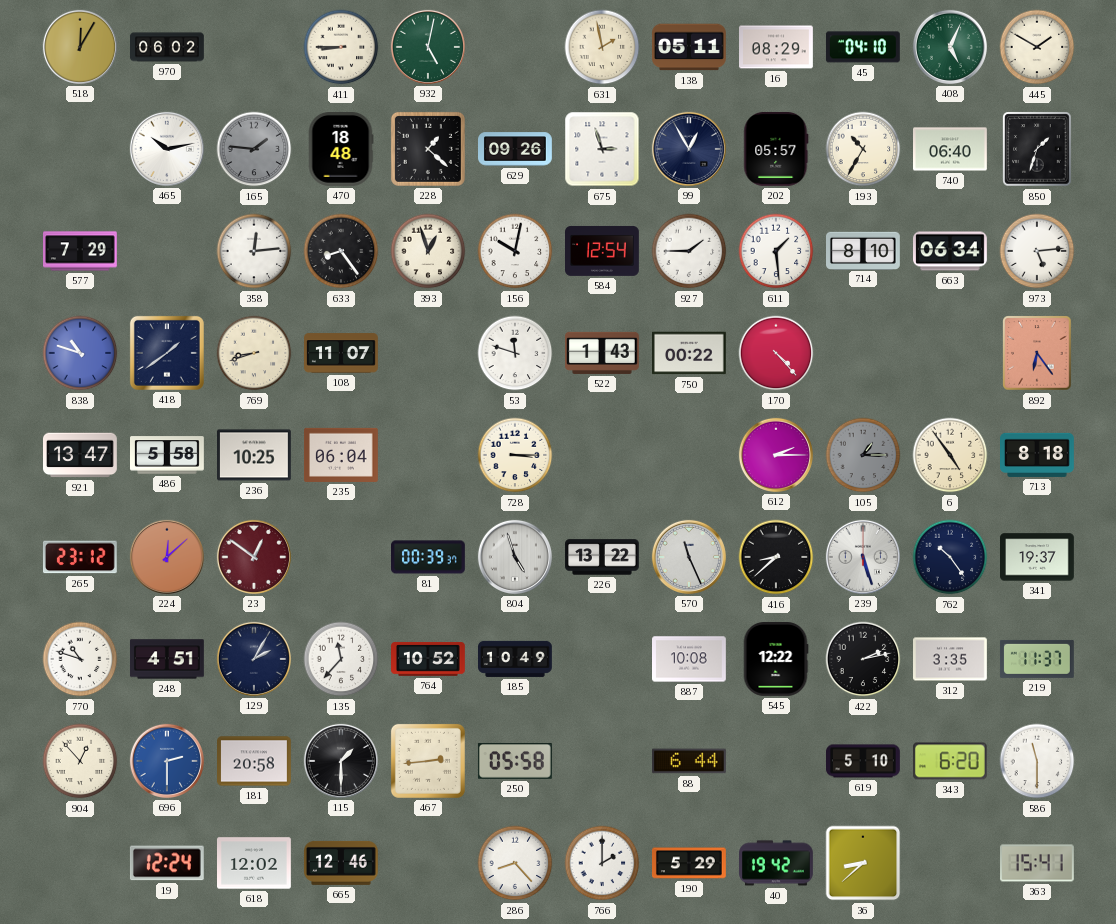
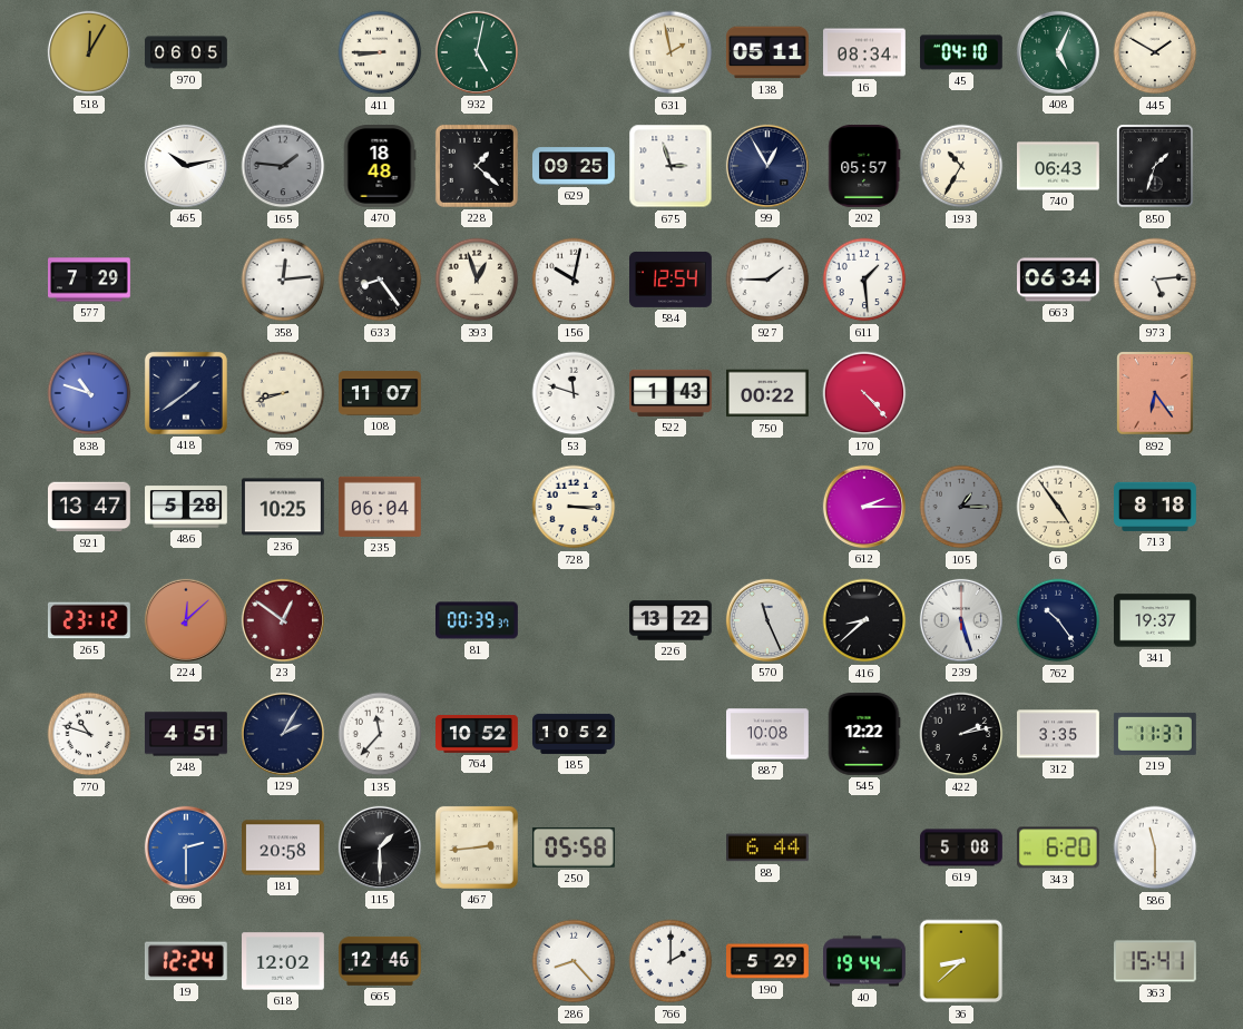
970: 06:02 -> 06:05
16: 08:29 -> 08:34
629: 09:26 -> 09:25
740: 06:40 -> 06:43
714: 8:10 -> none
486: 5:58 -> 5:28
804: 4:57 -> none
185: 10:49 -> 10:52
904: 12:53 -> none
619: 5:10 -> 5:08
40: 19:42 -> 19:44
